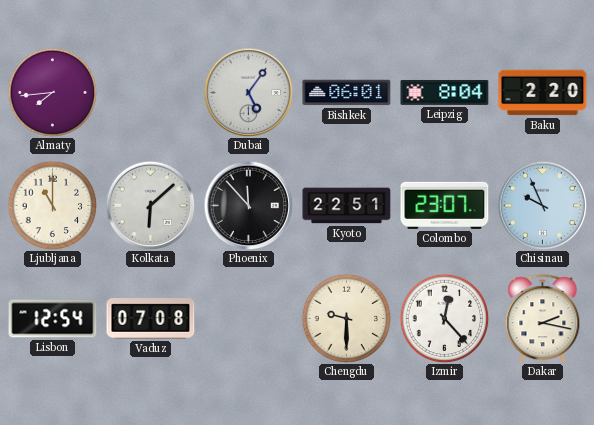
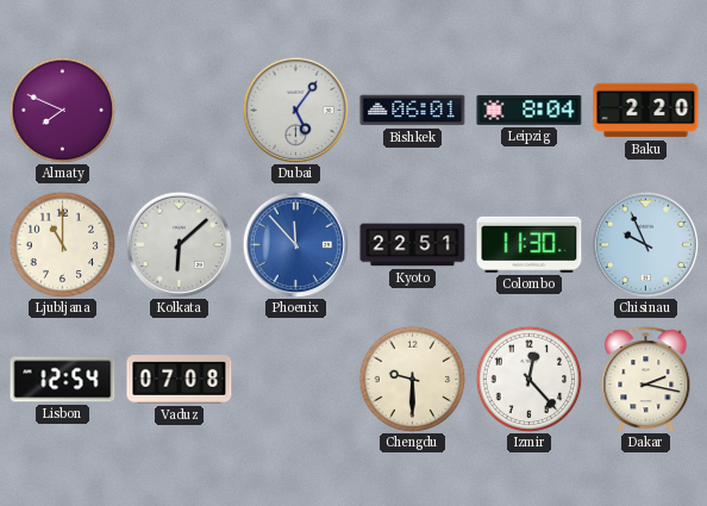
Almaty: 7:44 -> 7:49
Phoenix dial: black -> blue
Colombo: 23:07 -> 11:30
